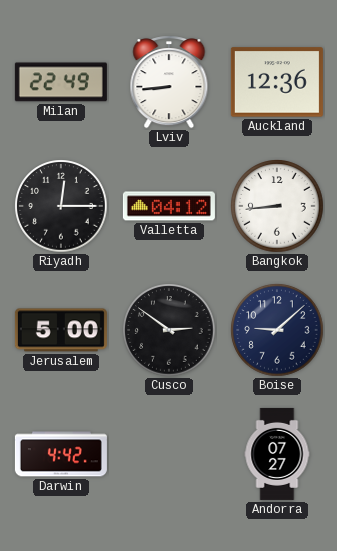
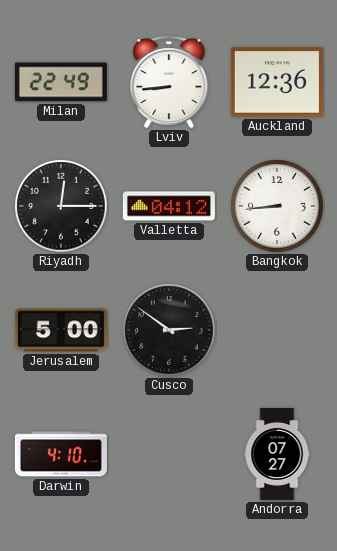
Boise: 9:08 -> none
Darwin: 4:42 -> 4:10
